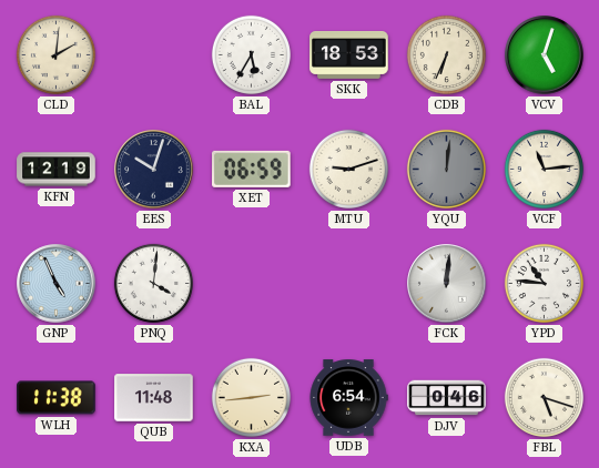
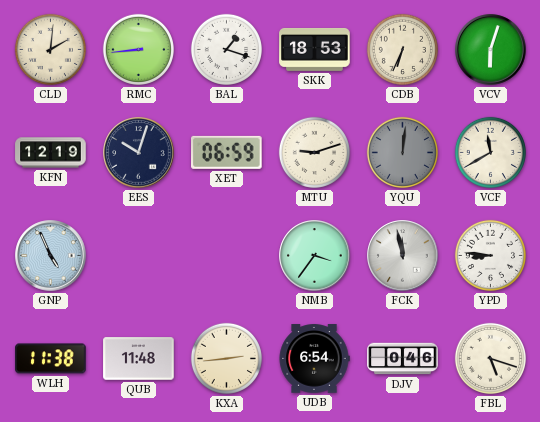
RMC: none -> 8:44
BAL: 5:35 -> 1:18
VCV: 5:03 -> 6:03
VCF: 11:14 -> 11:40
PNQ: 4:01 -> none
NMB: none -> 3:36
FCK: 12:01 -> 11:58
YPD: 10:46 -> 8:46
